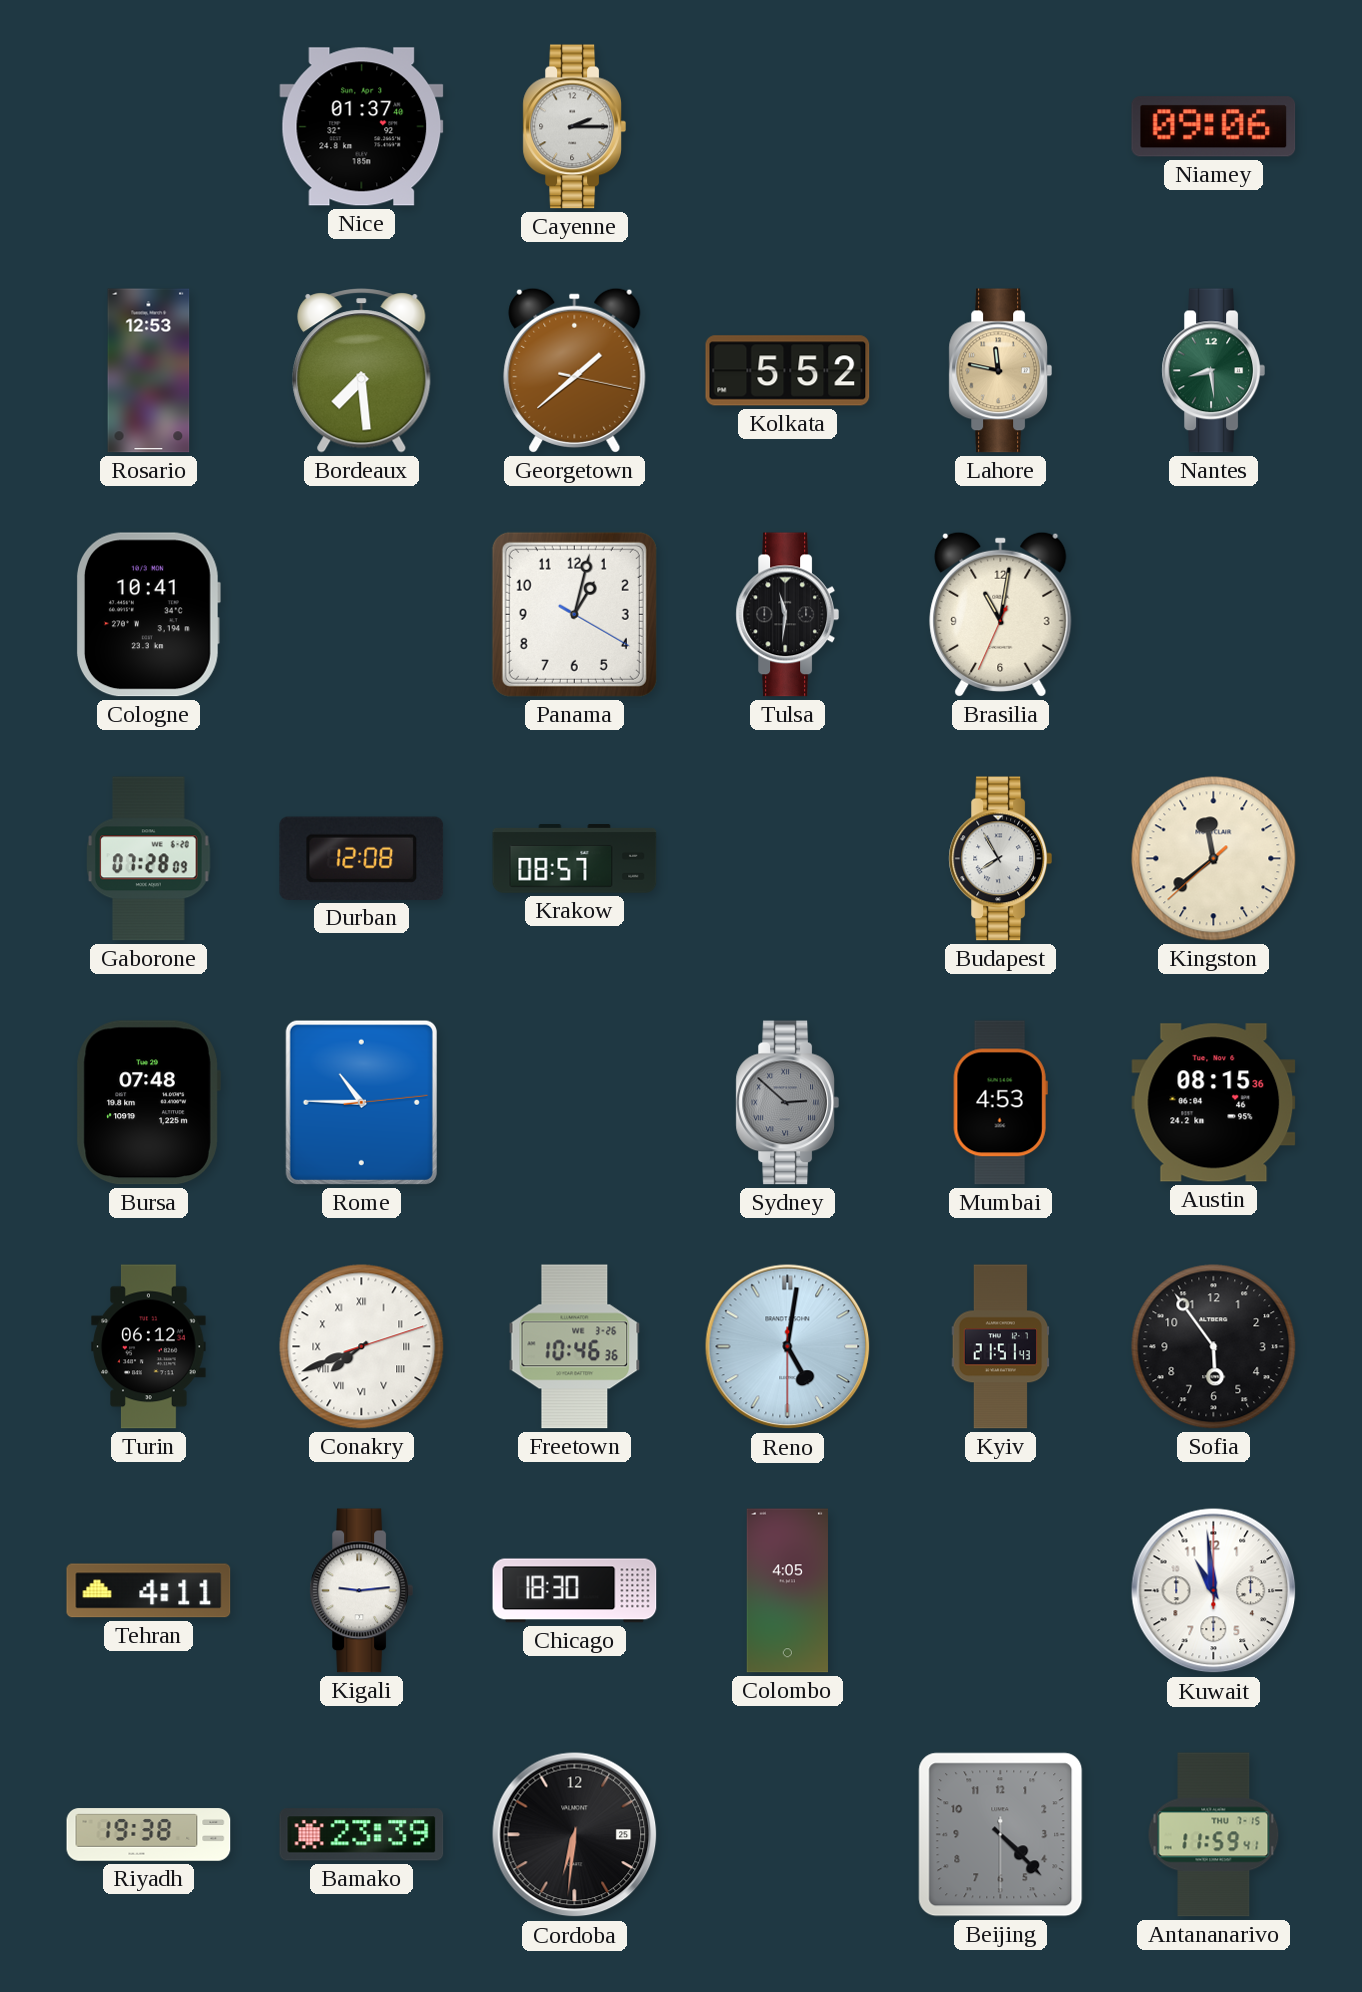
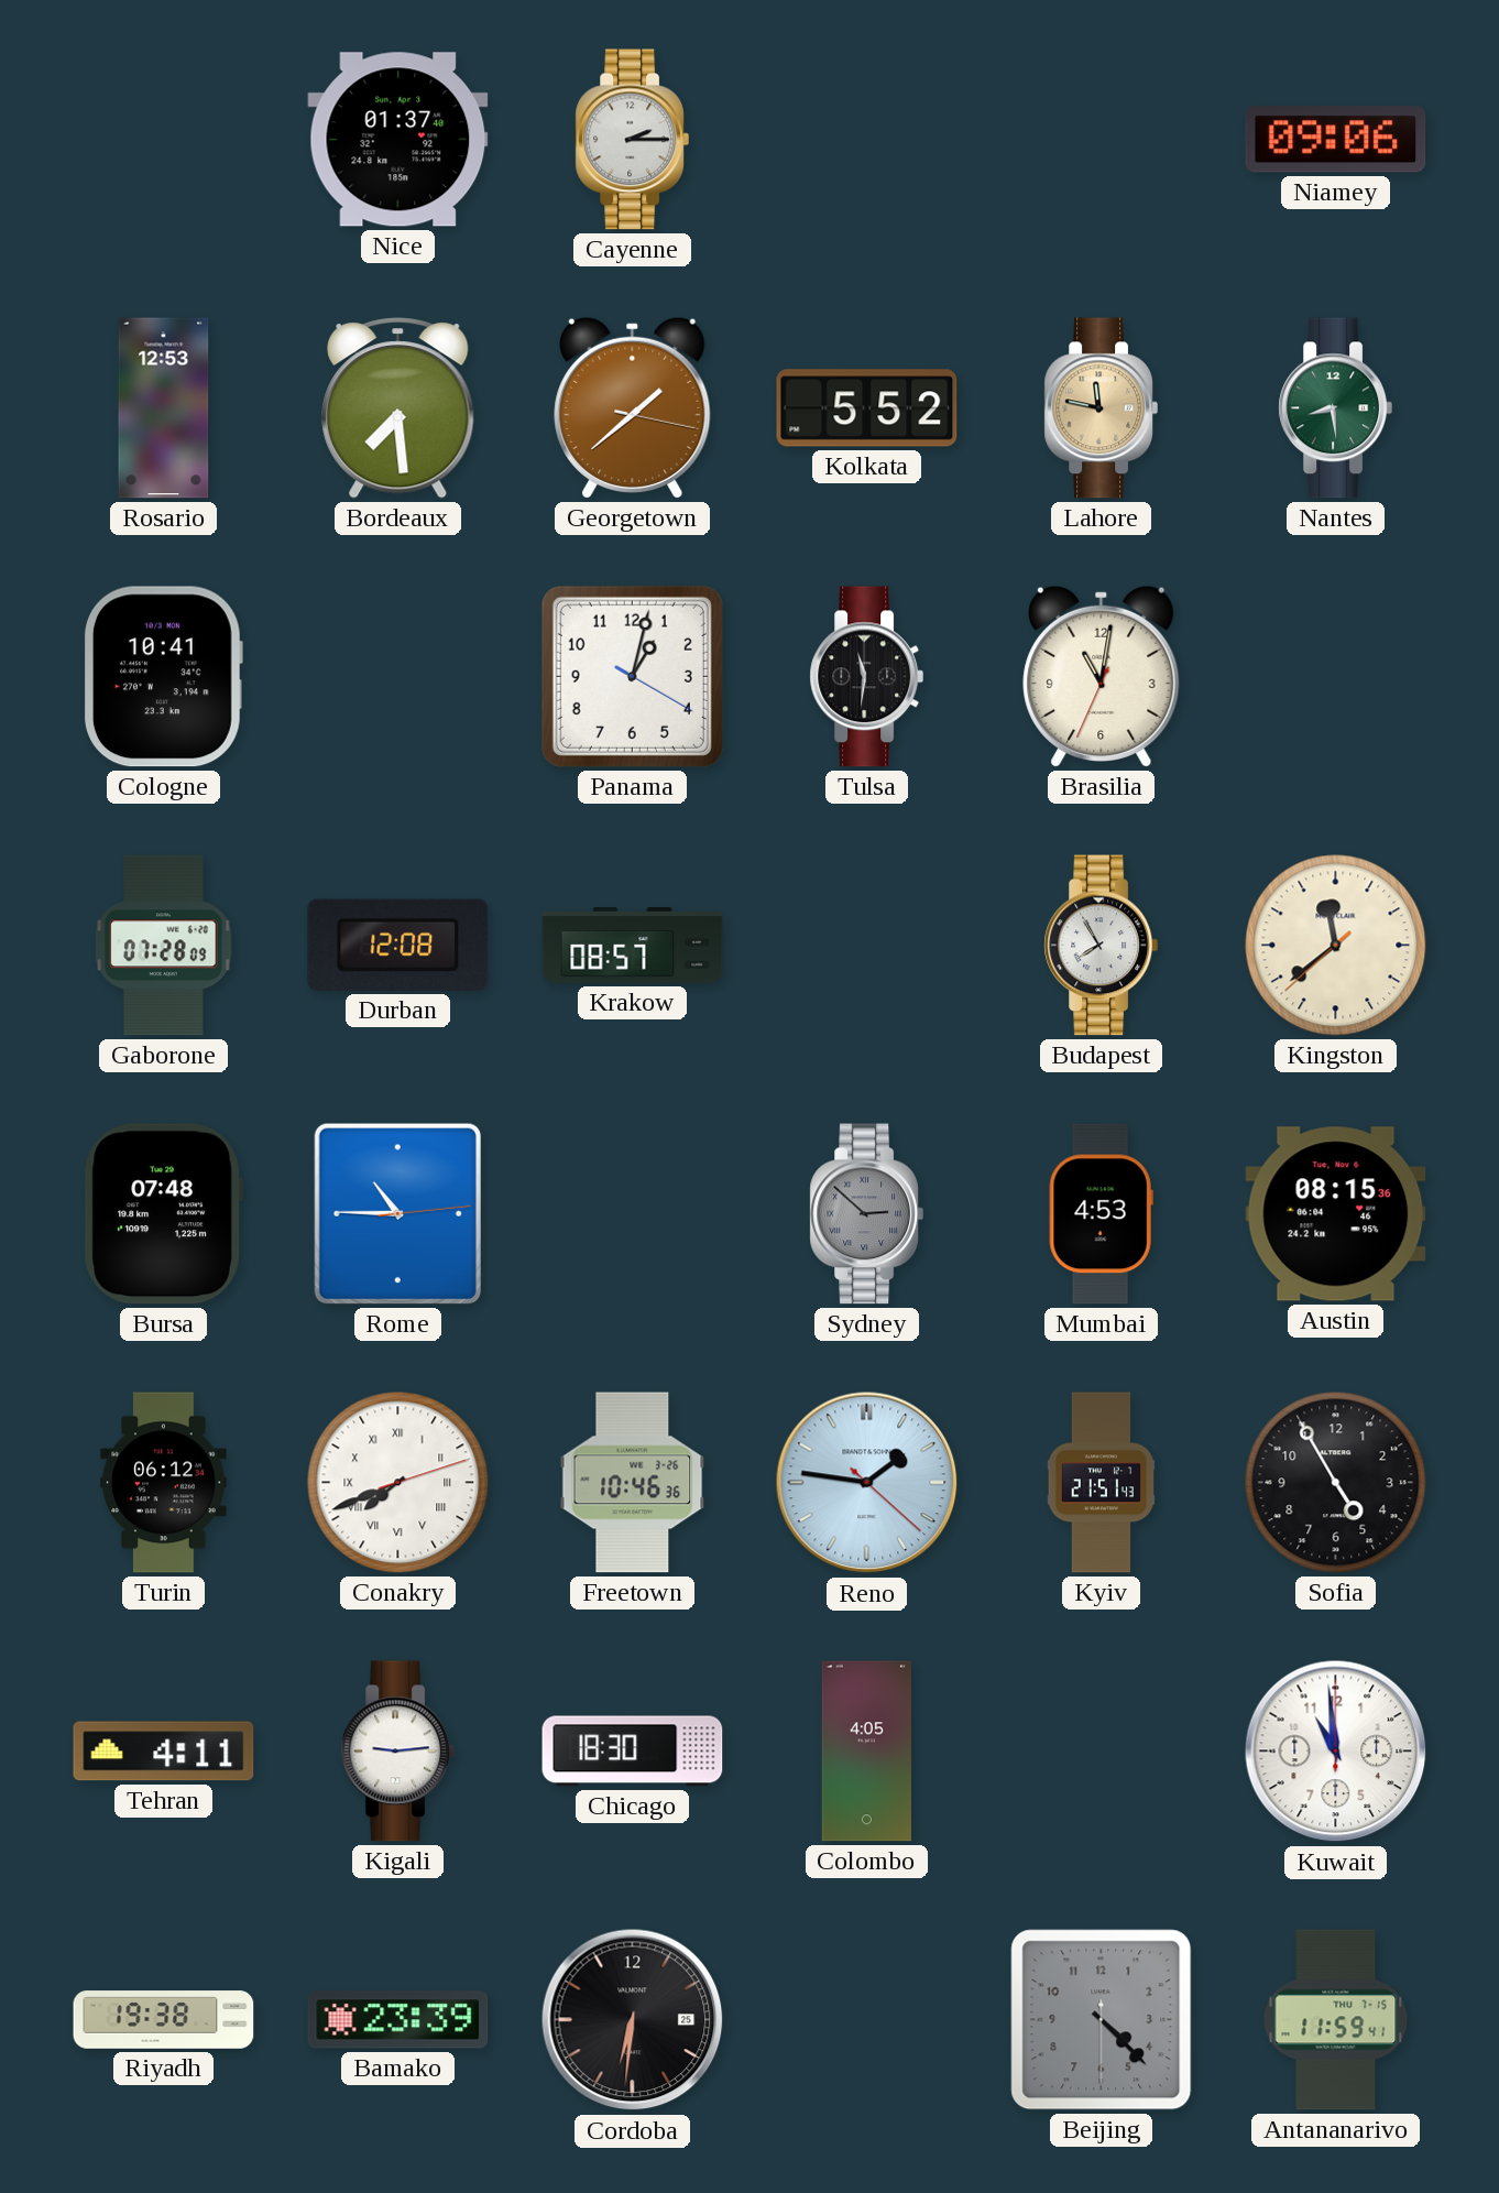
Reno: 5:01 -> 1:46
Sofia: 5:54 -> 4:55
